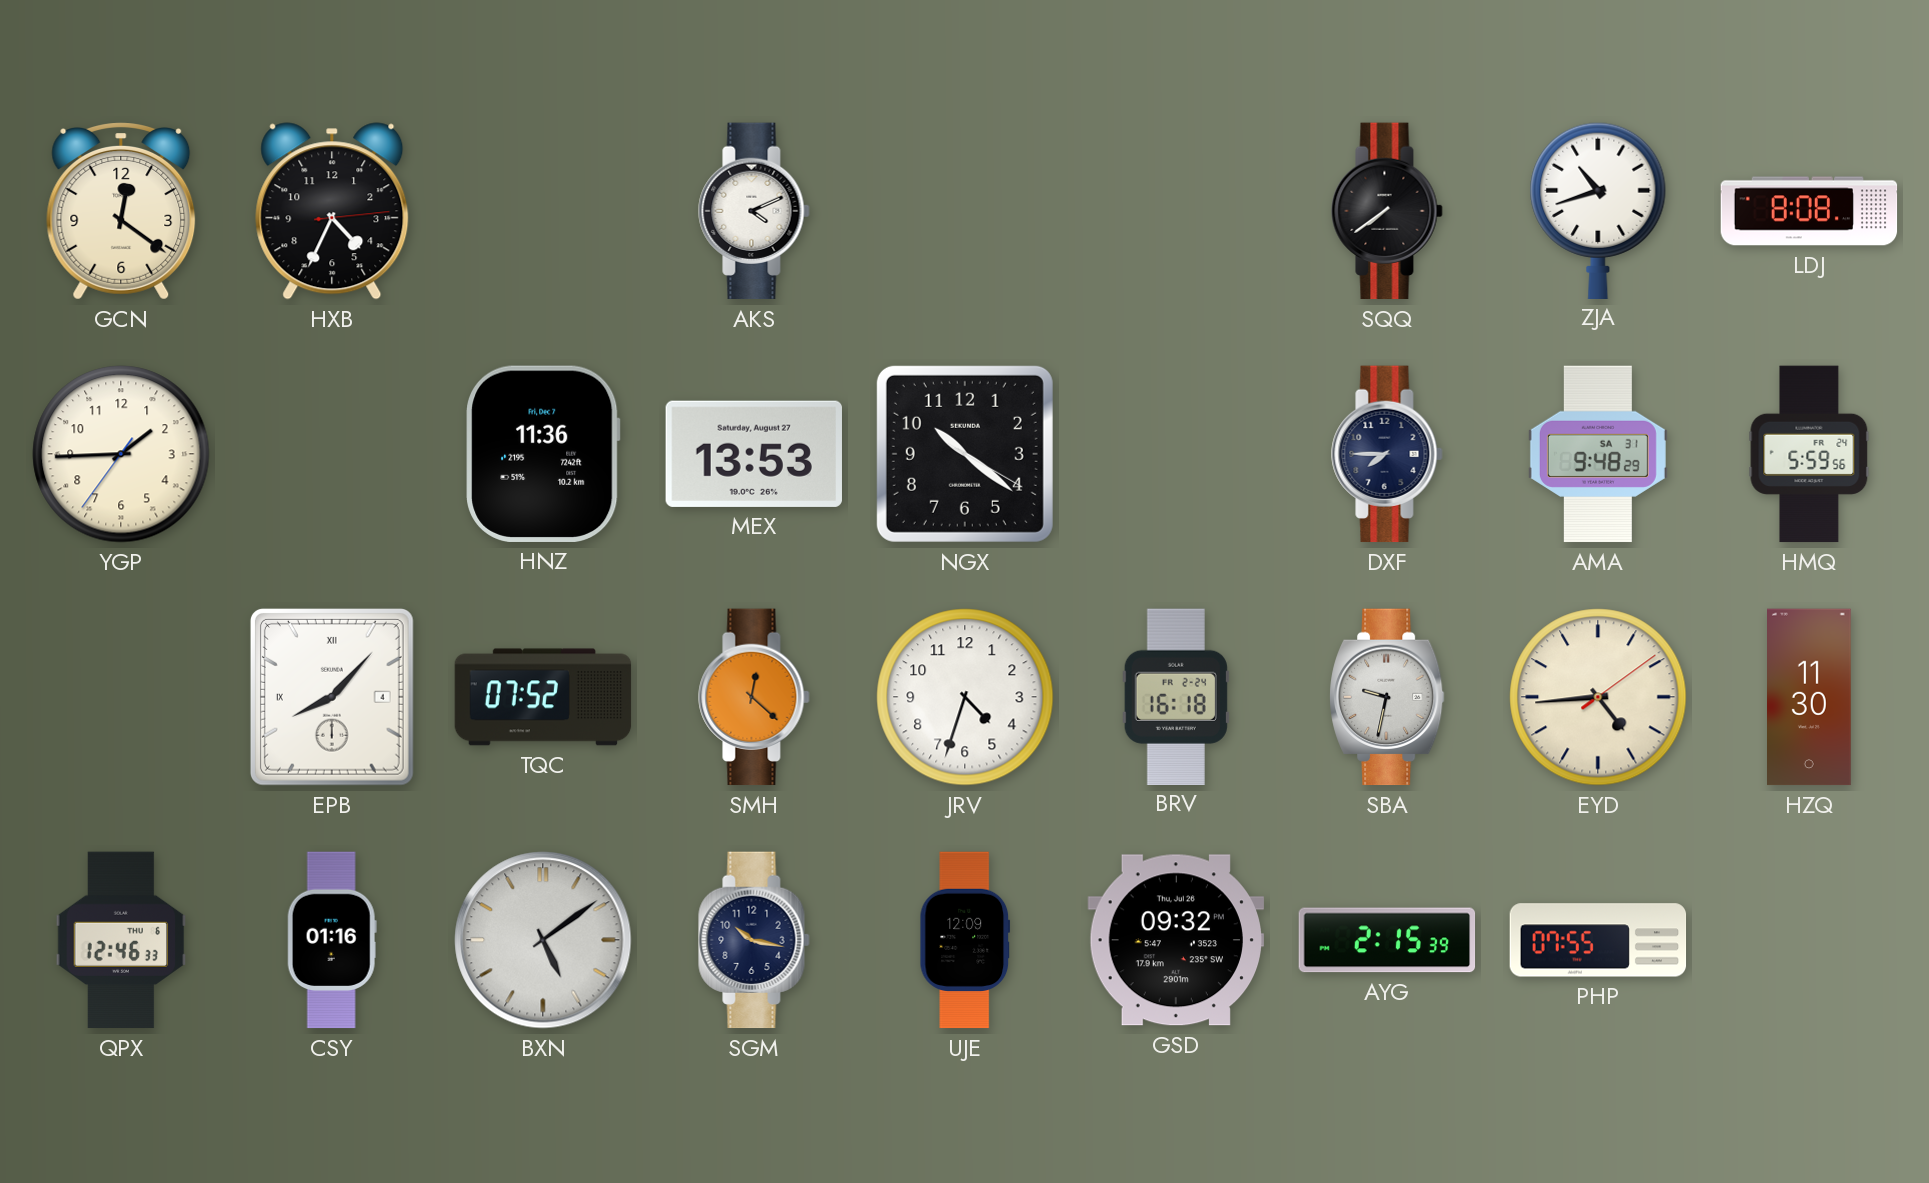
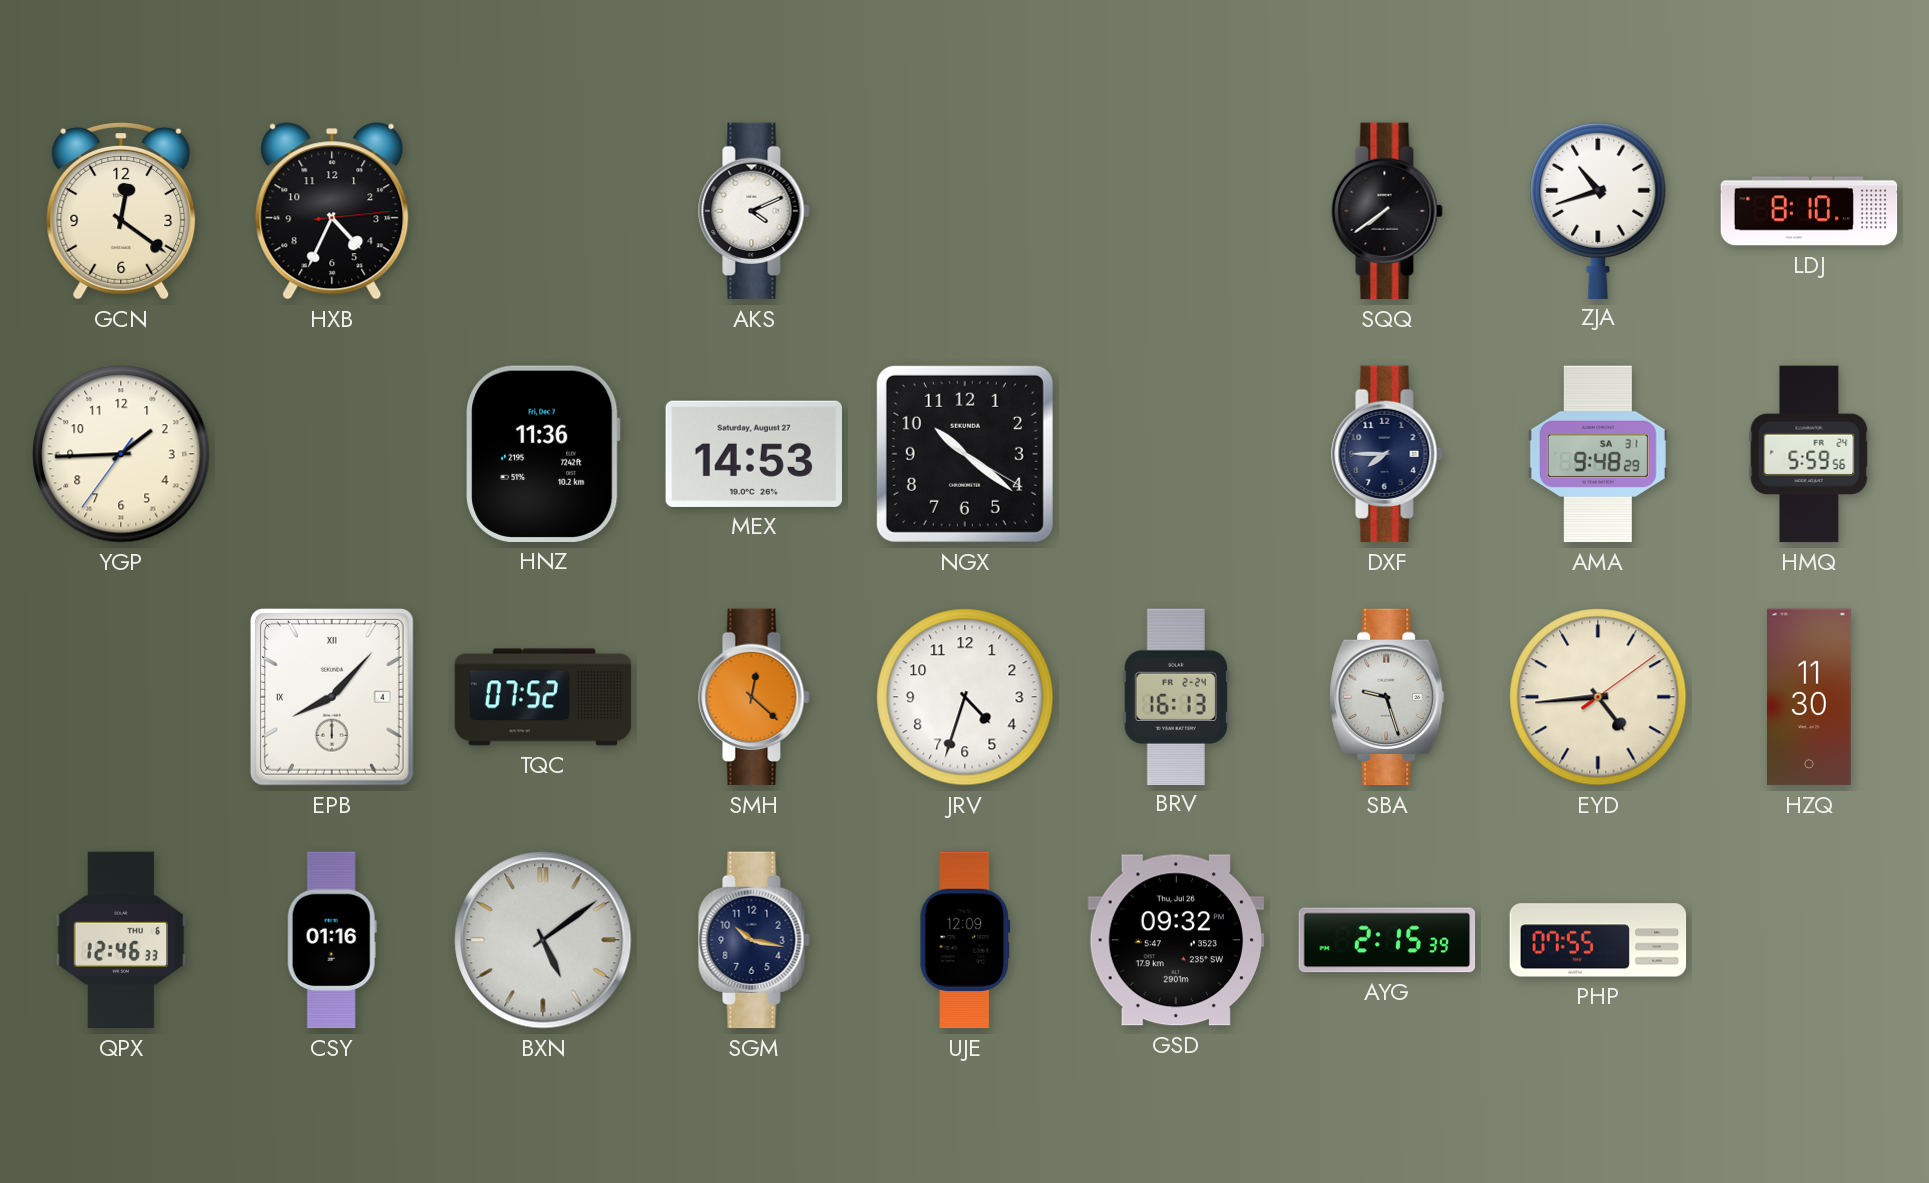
LDJ: 8:08 -> 8:10
MEX: 13:53 -> 14:53
BRV: 16:18 -> 16:13
SBA: 9:32 -> 9:27
